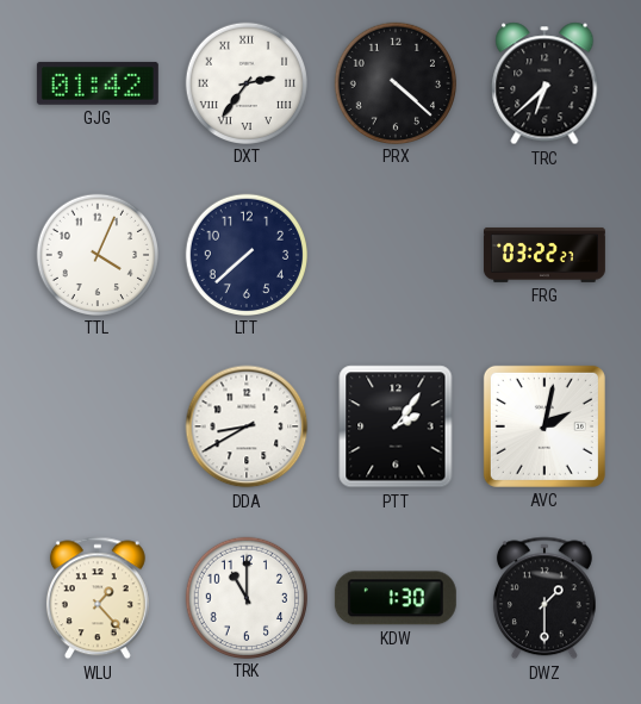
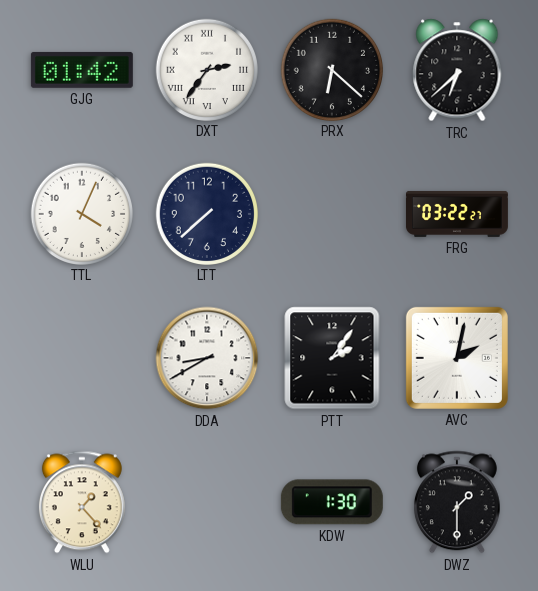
PRX: 4:22 -> 6:22
TRK: 11:00 -> none
